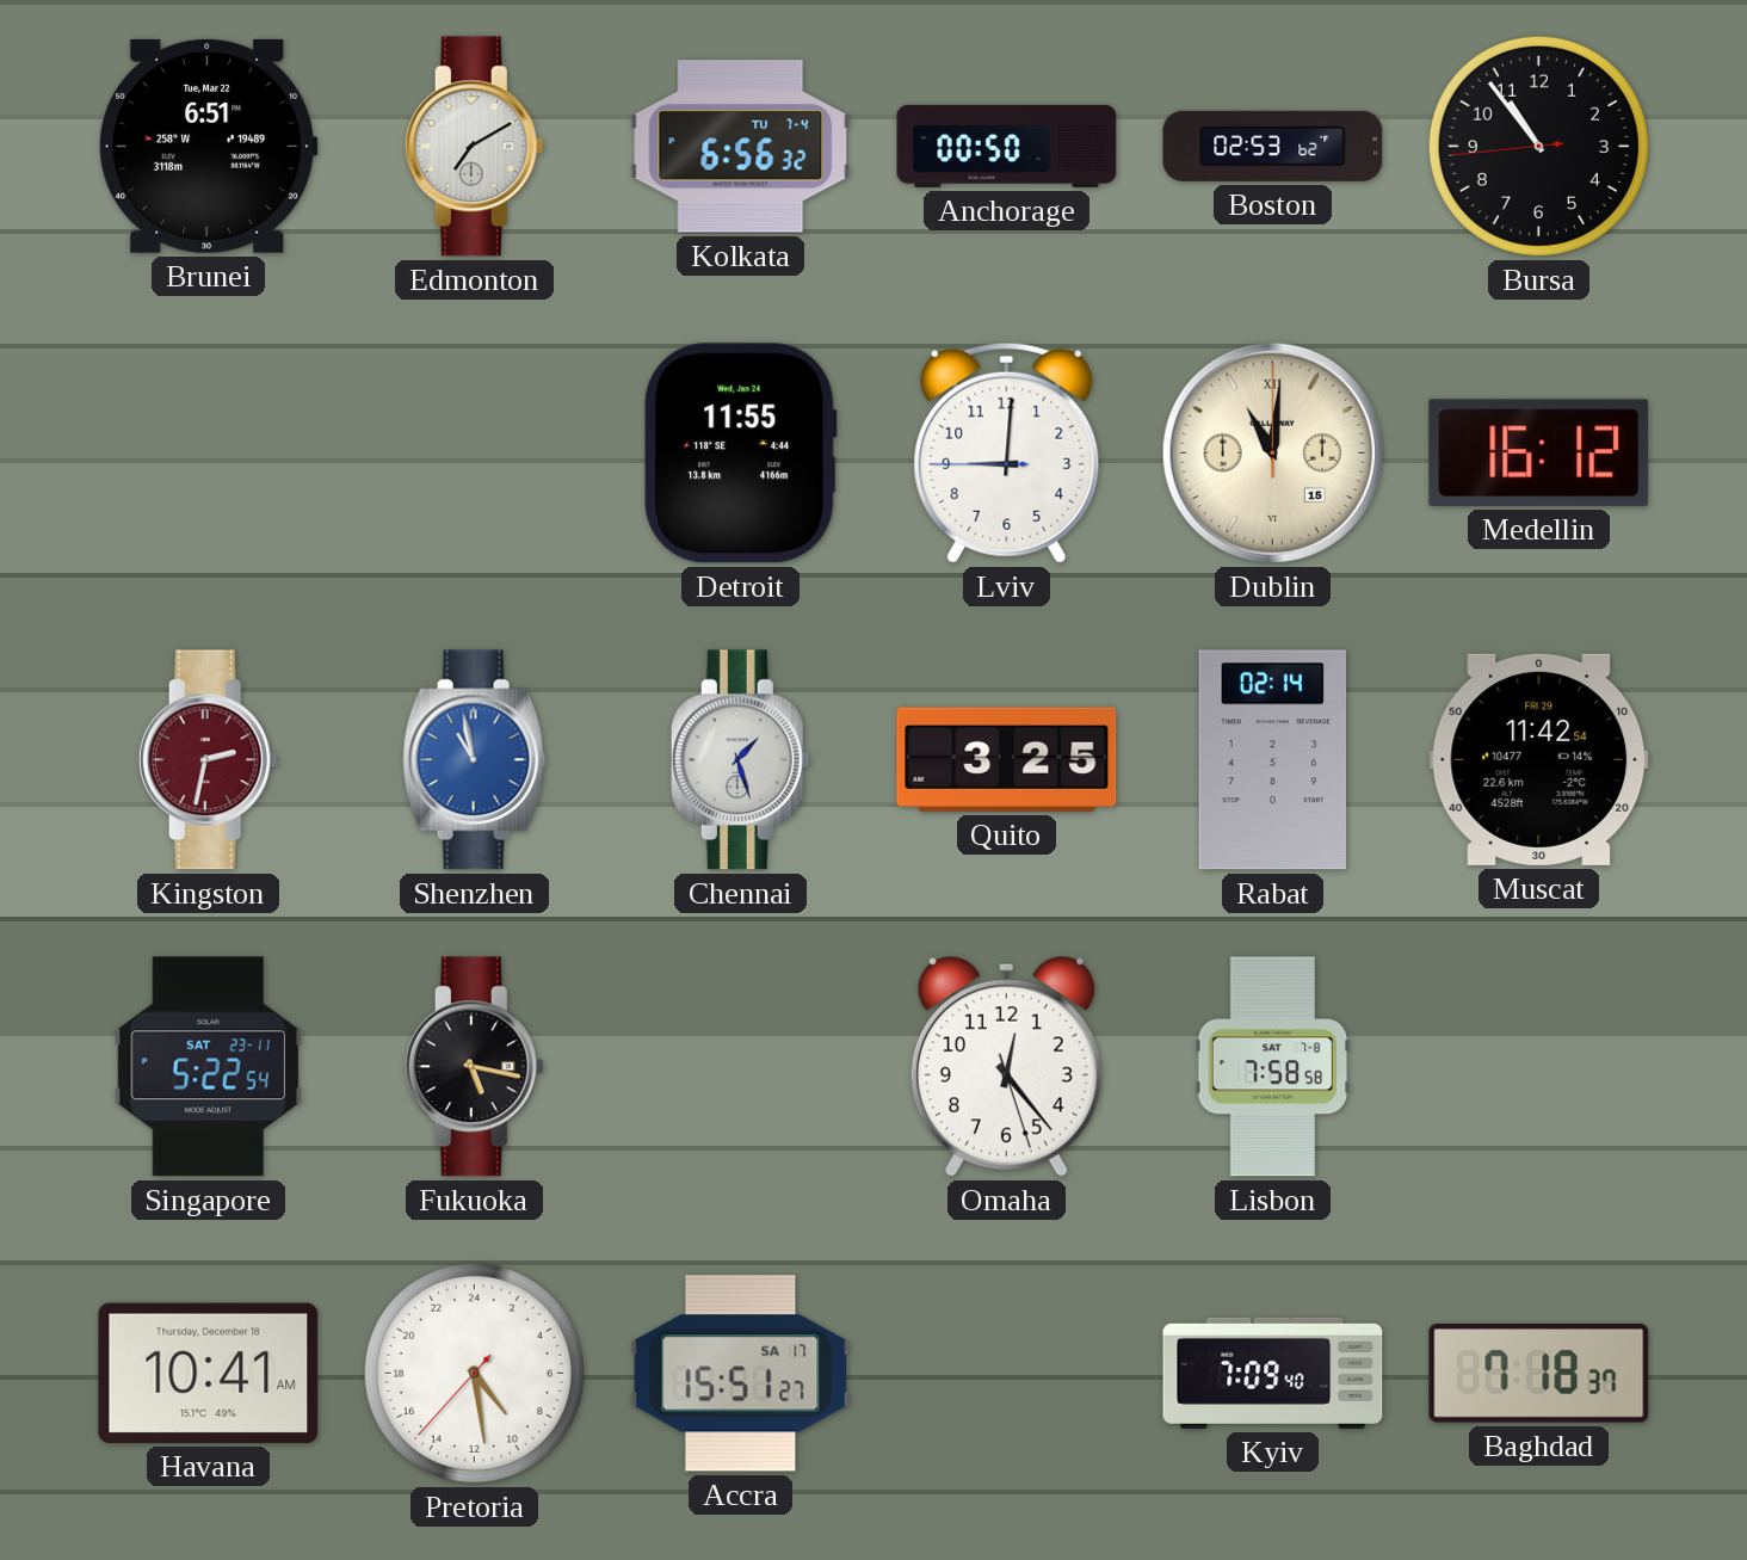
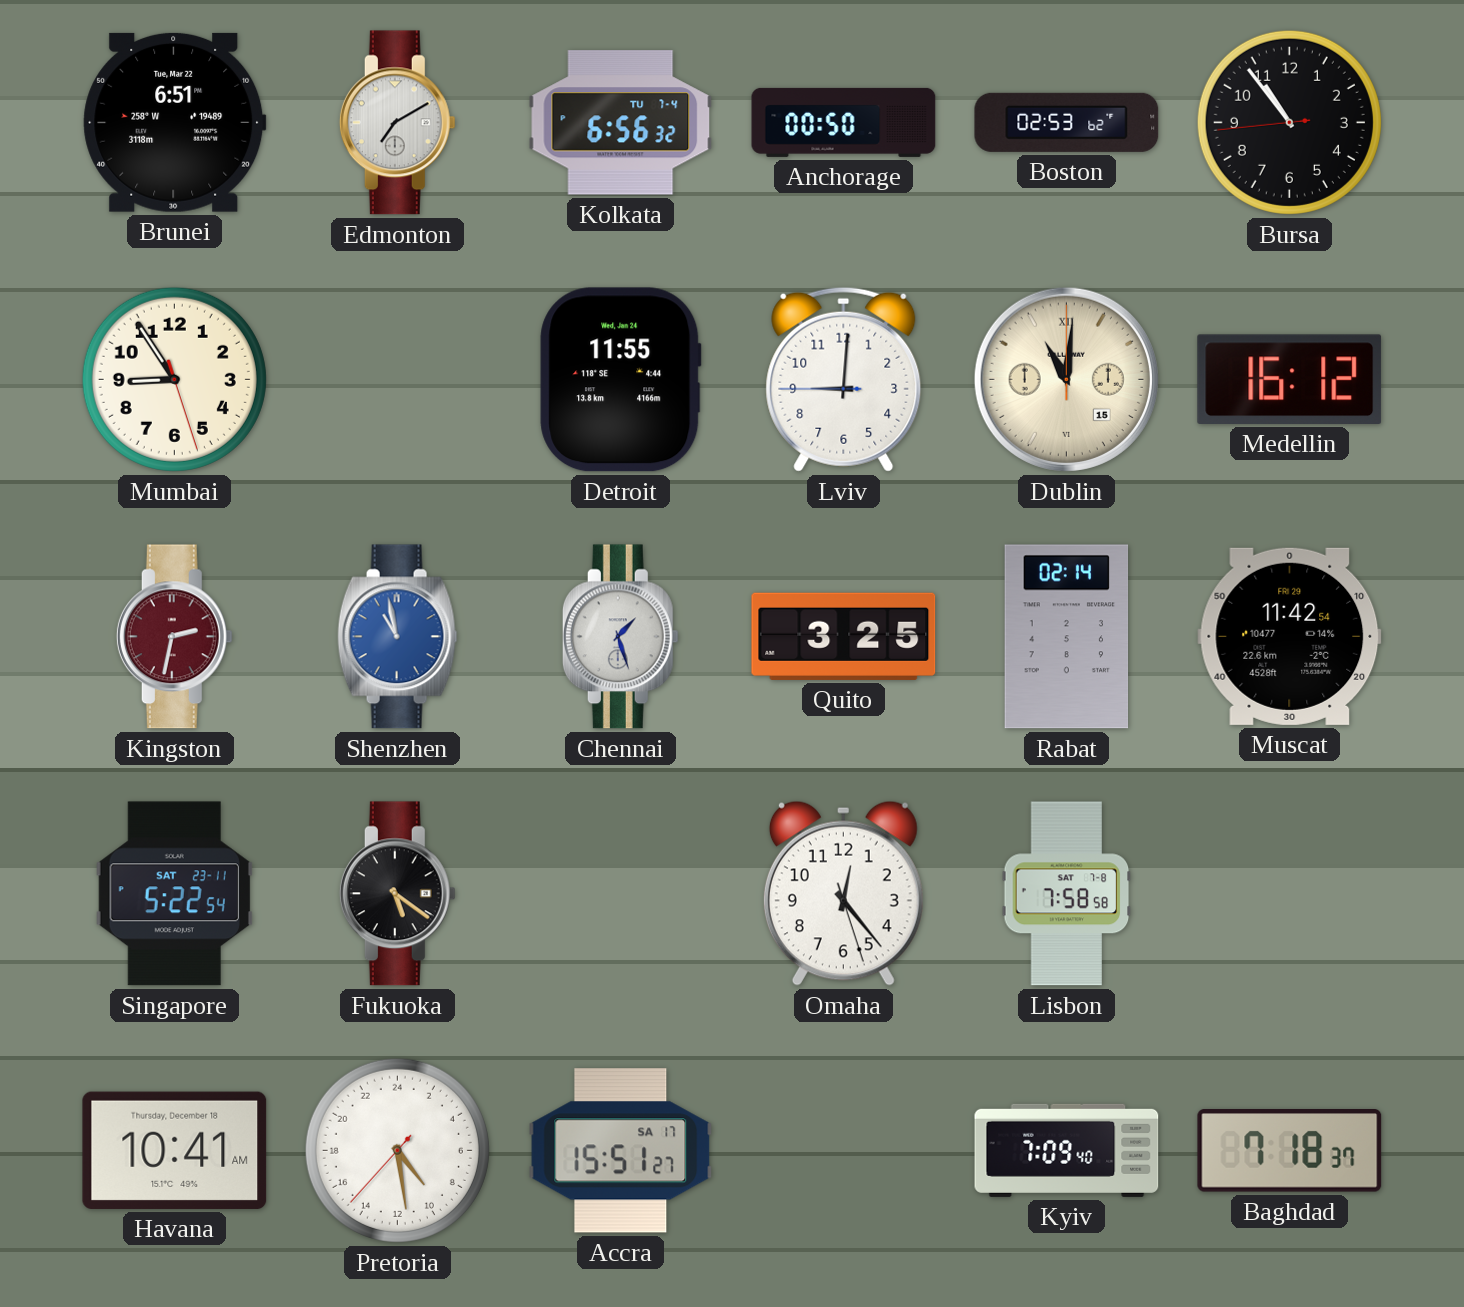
Mumbai: none -> 8:54
Fukuoka: 5:17 -> 5:21
